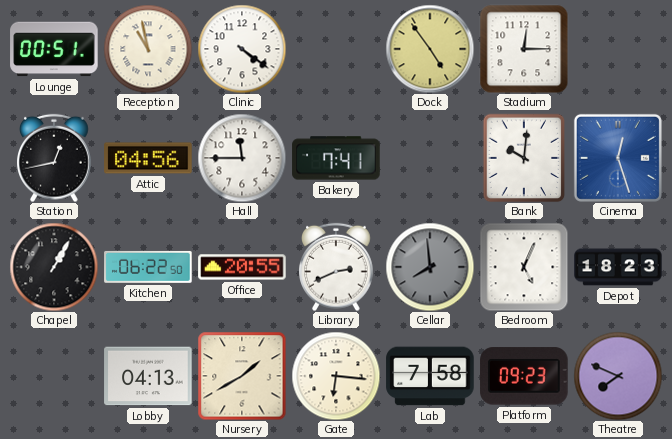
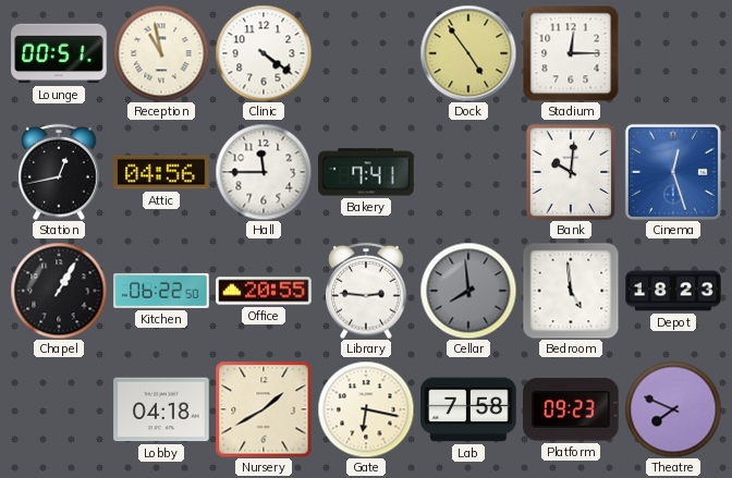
Library: 2:41 -> 2:46
Bedroom: 5:04 -> 4:59
Lobby: 04:13 -> 04:18
Gate: 6:16 -> 6:17
